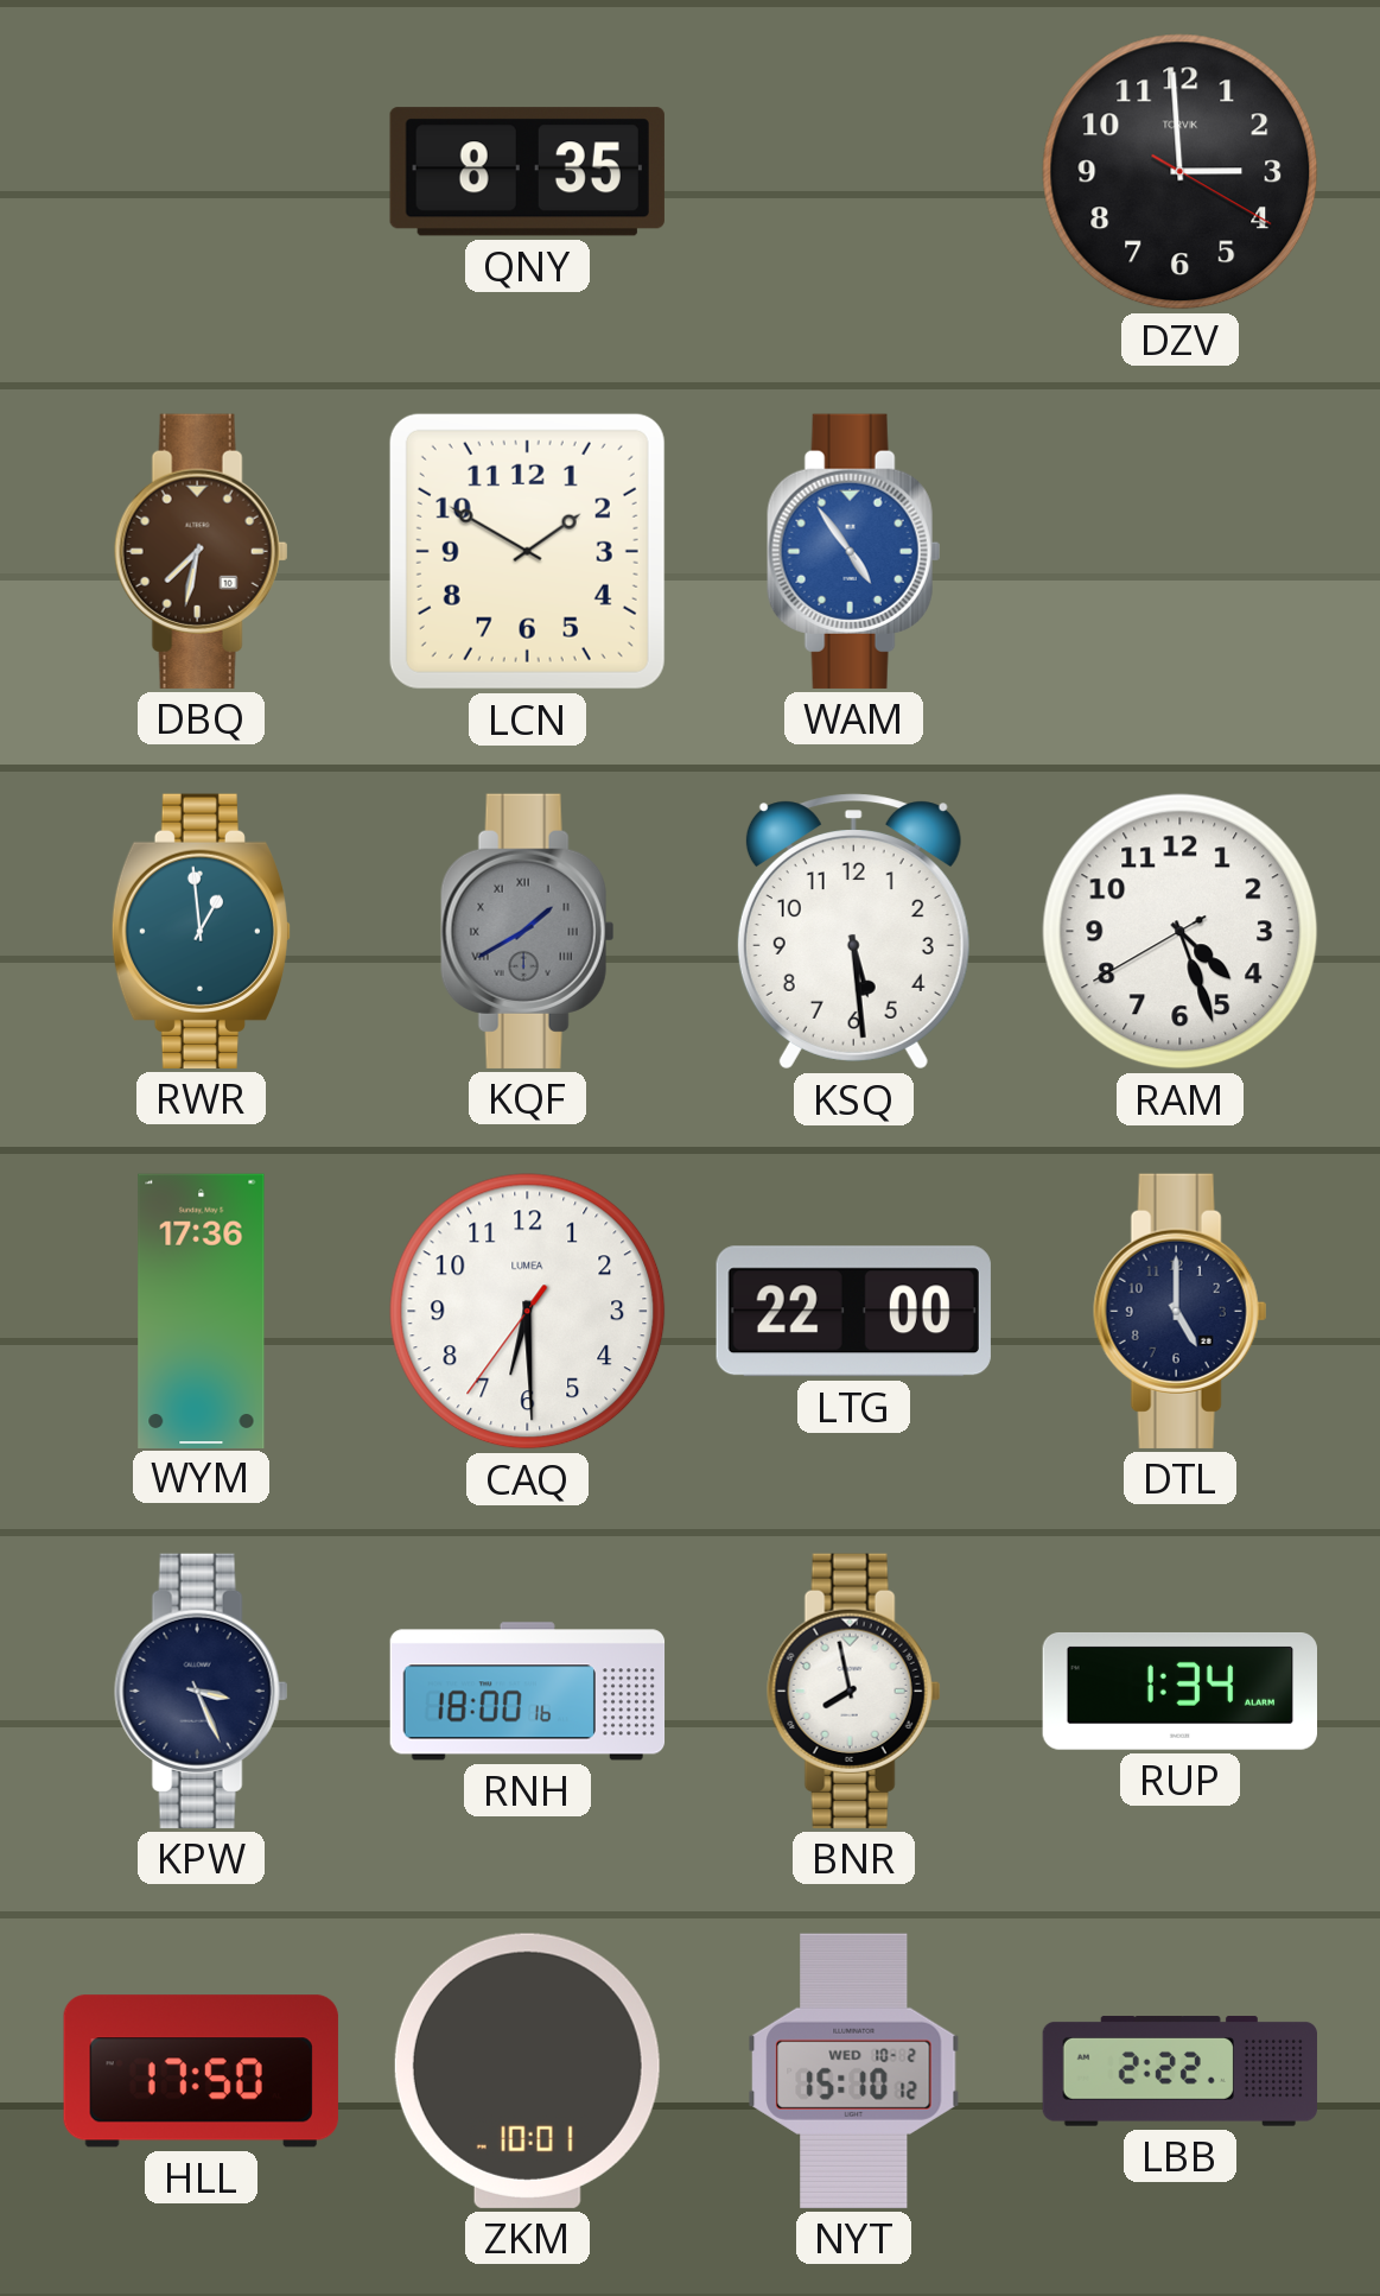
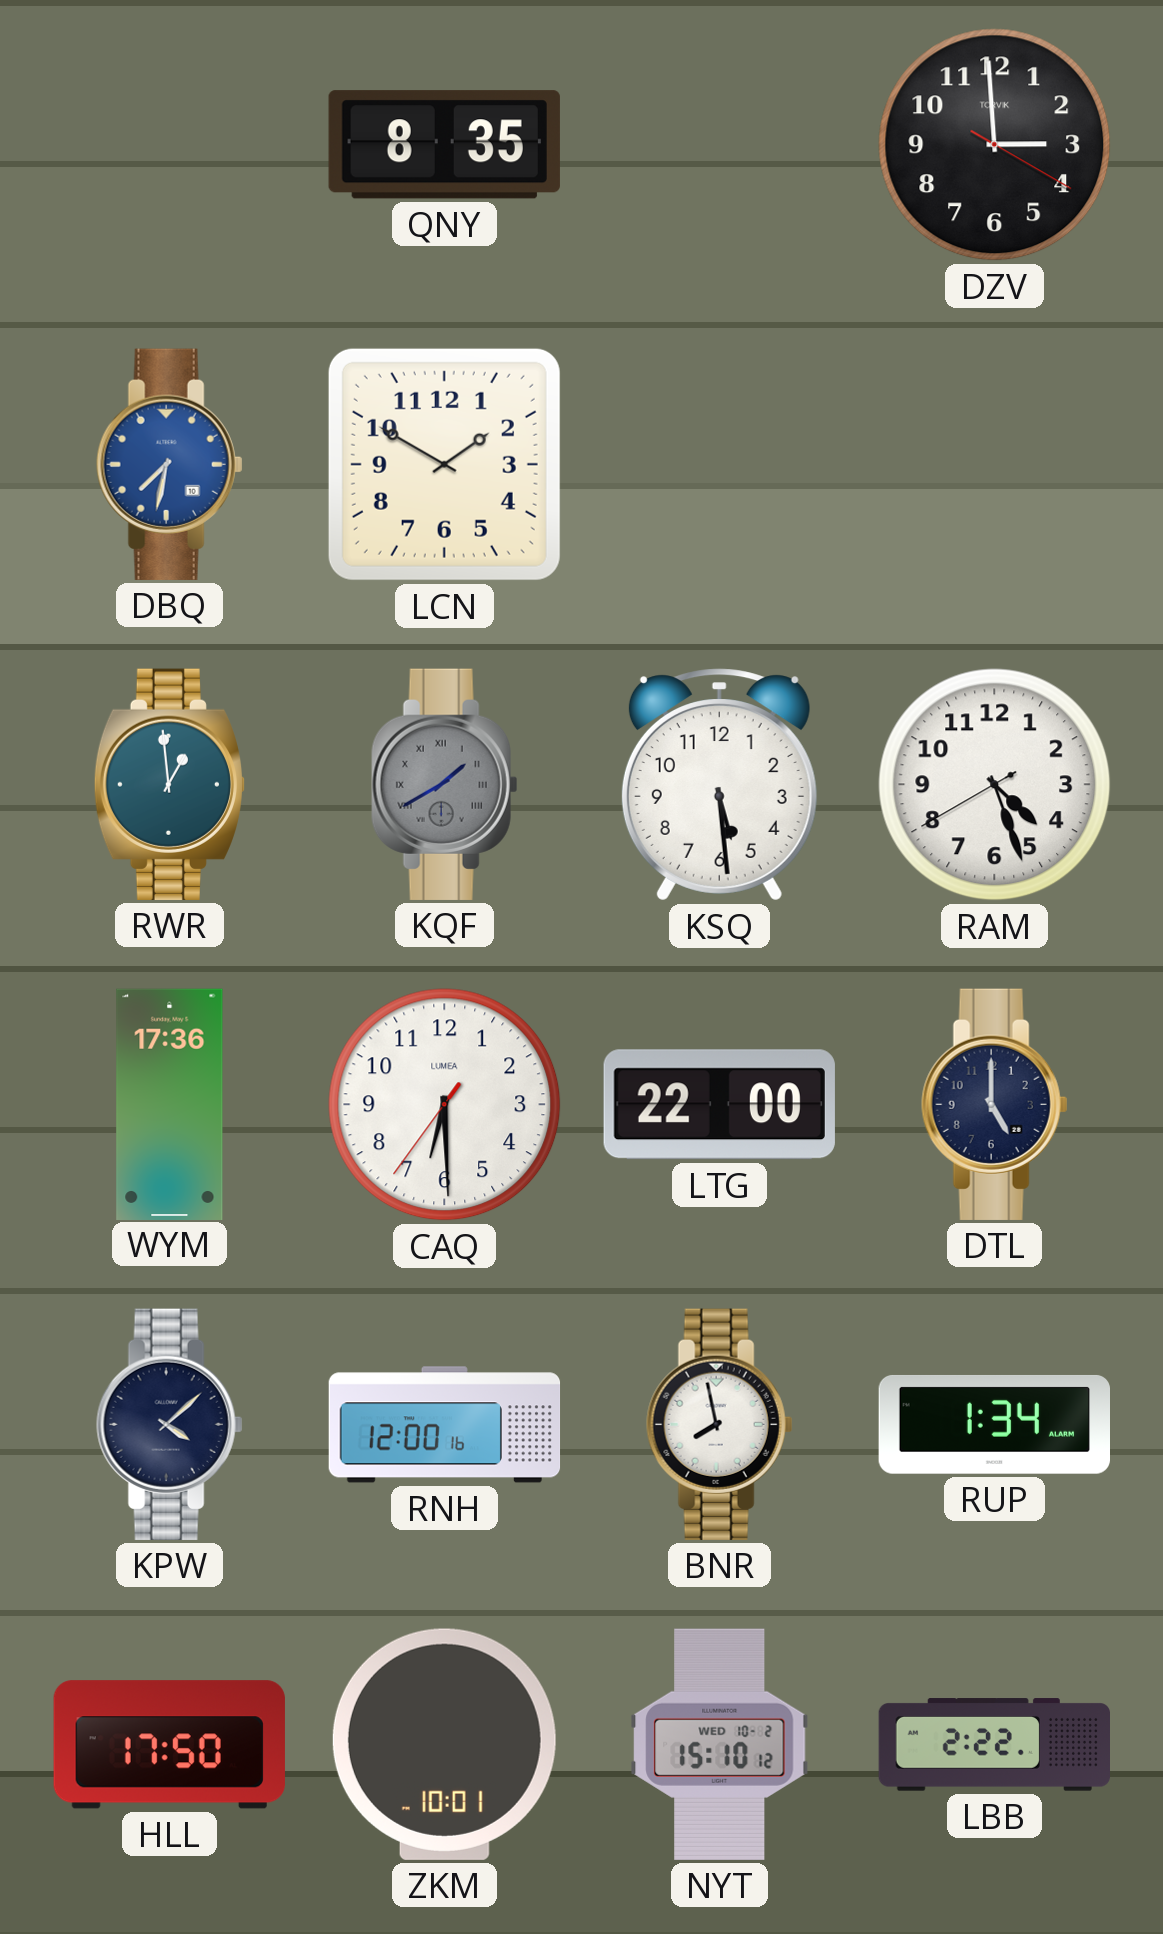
DBQ dial: brown -> blue
WAM: 4:54 -> none
KPW: 3:26 -> 4:08
RNH: 18:00 -> 12:00
